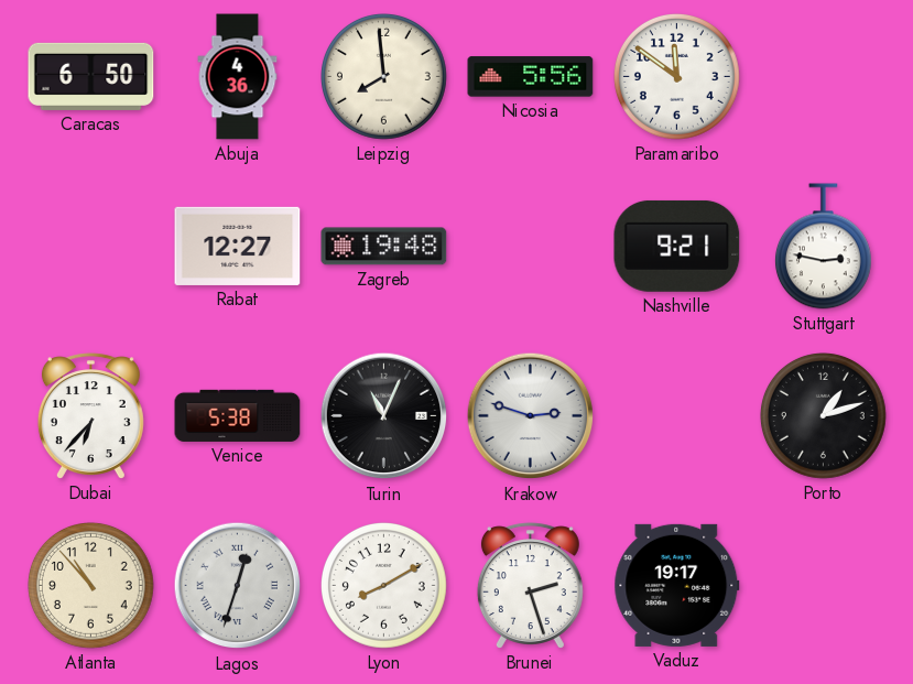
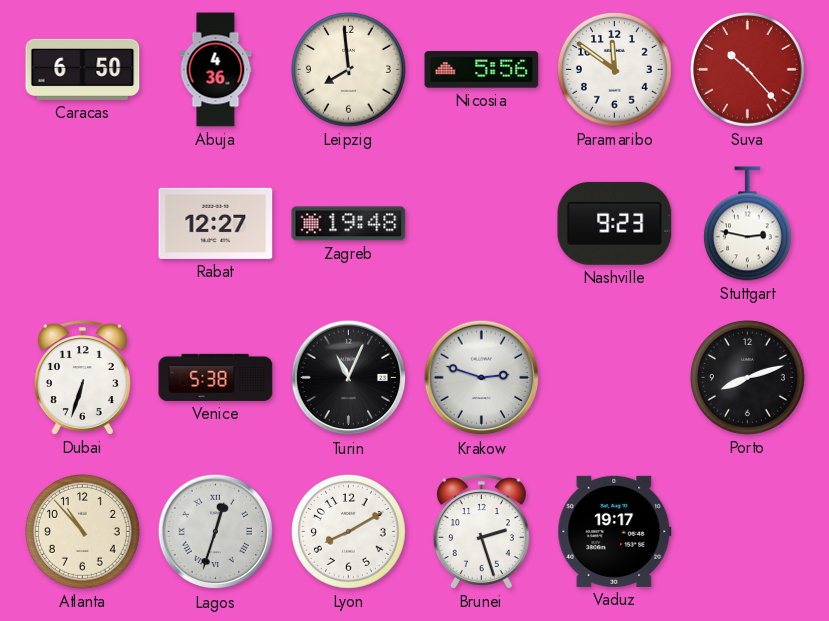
Suva: none -> 10:23
Nashville: 9:21 -> 9:23
Dubai: 6:37 -> 6:33
Porto: 1:12 -> 8:12
